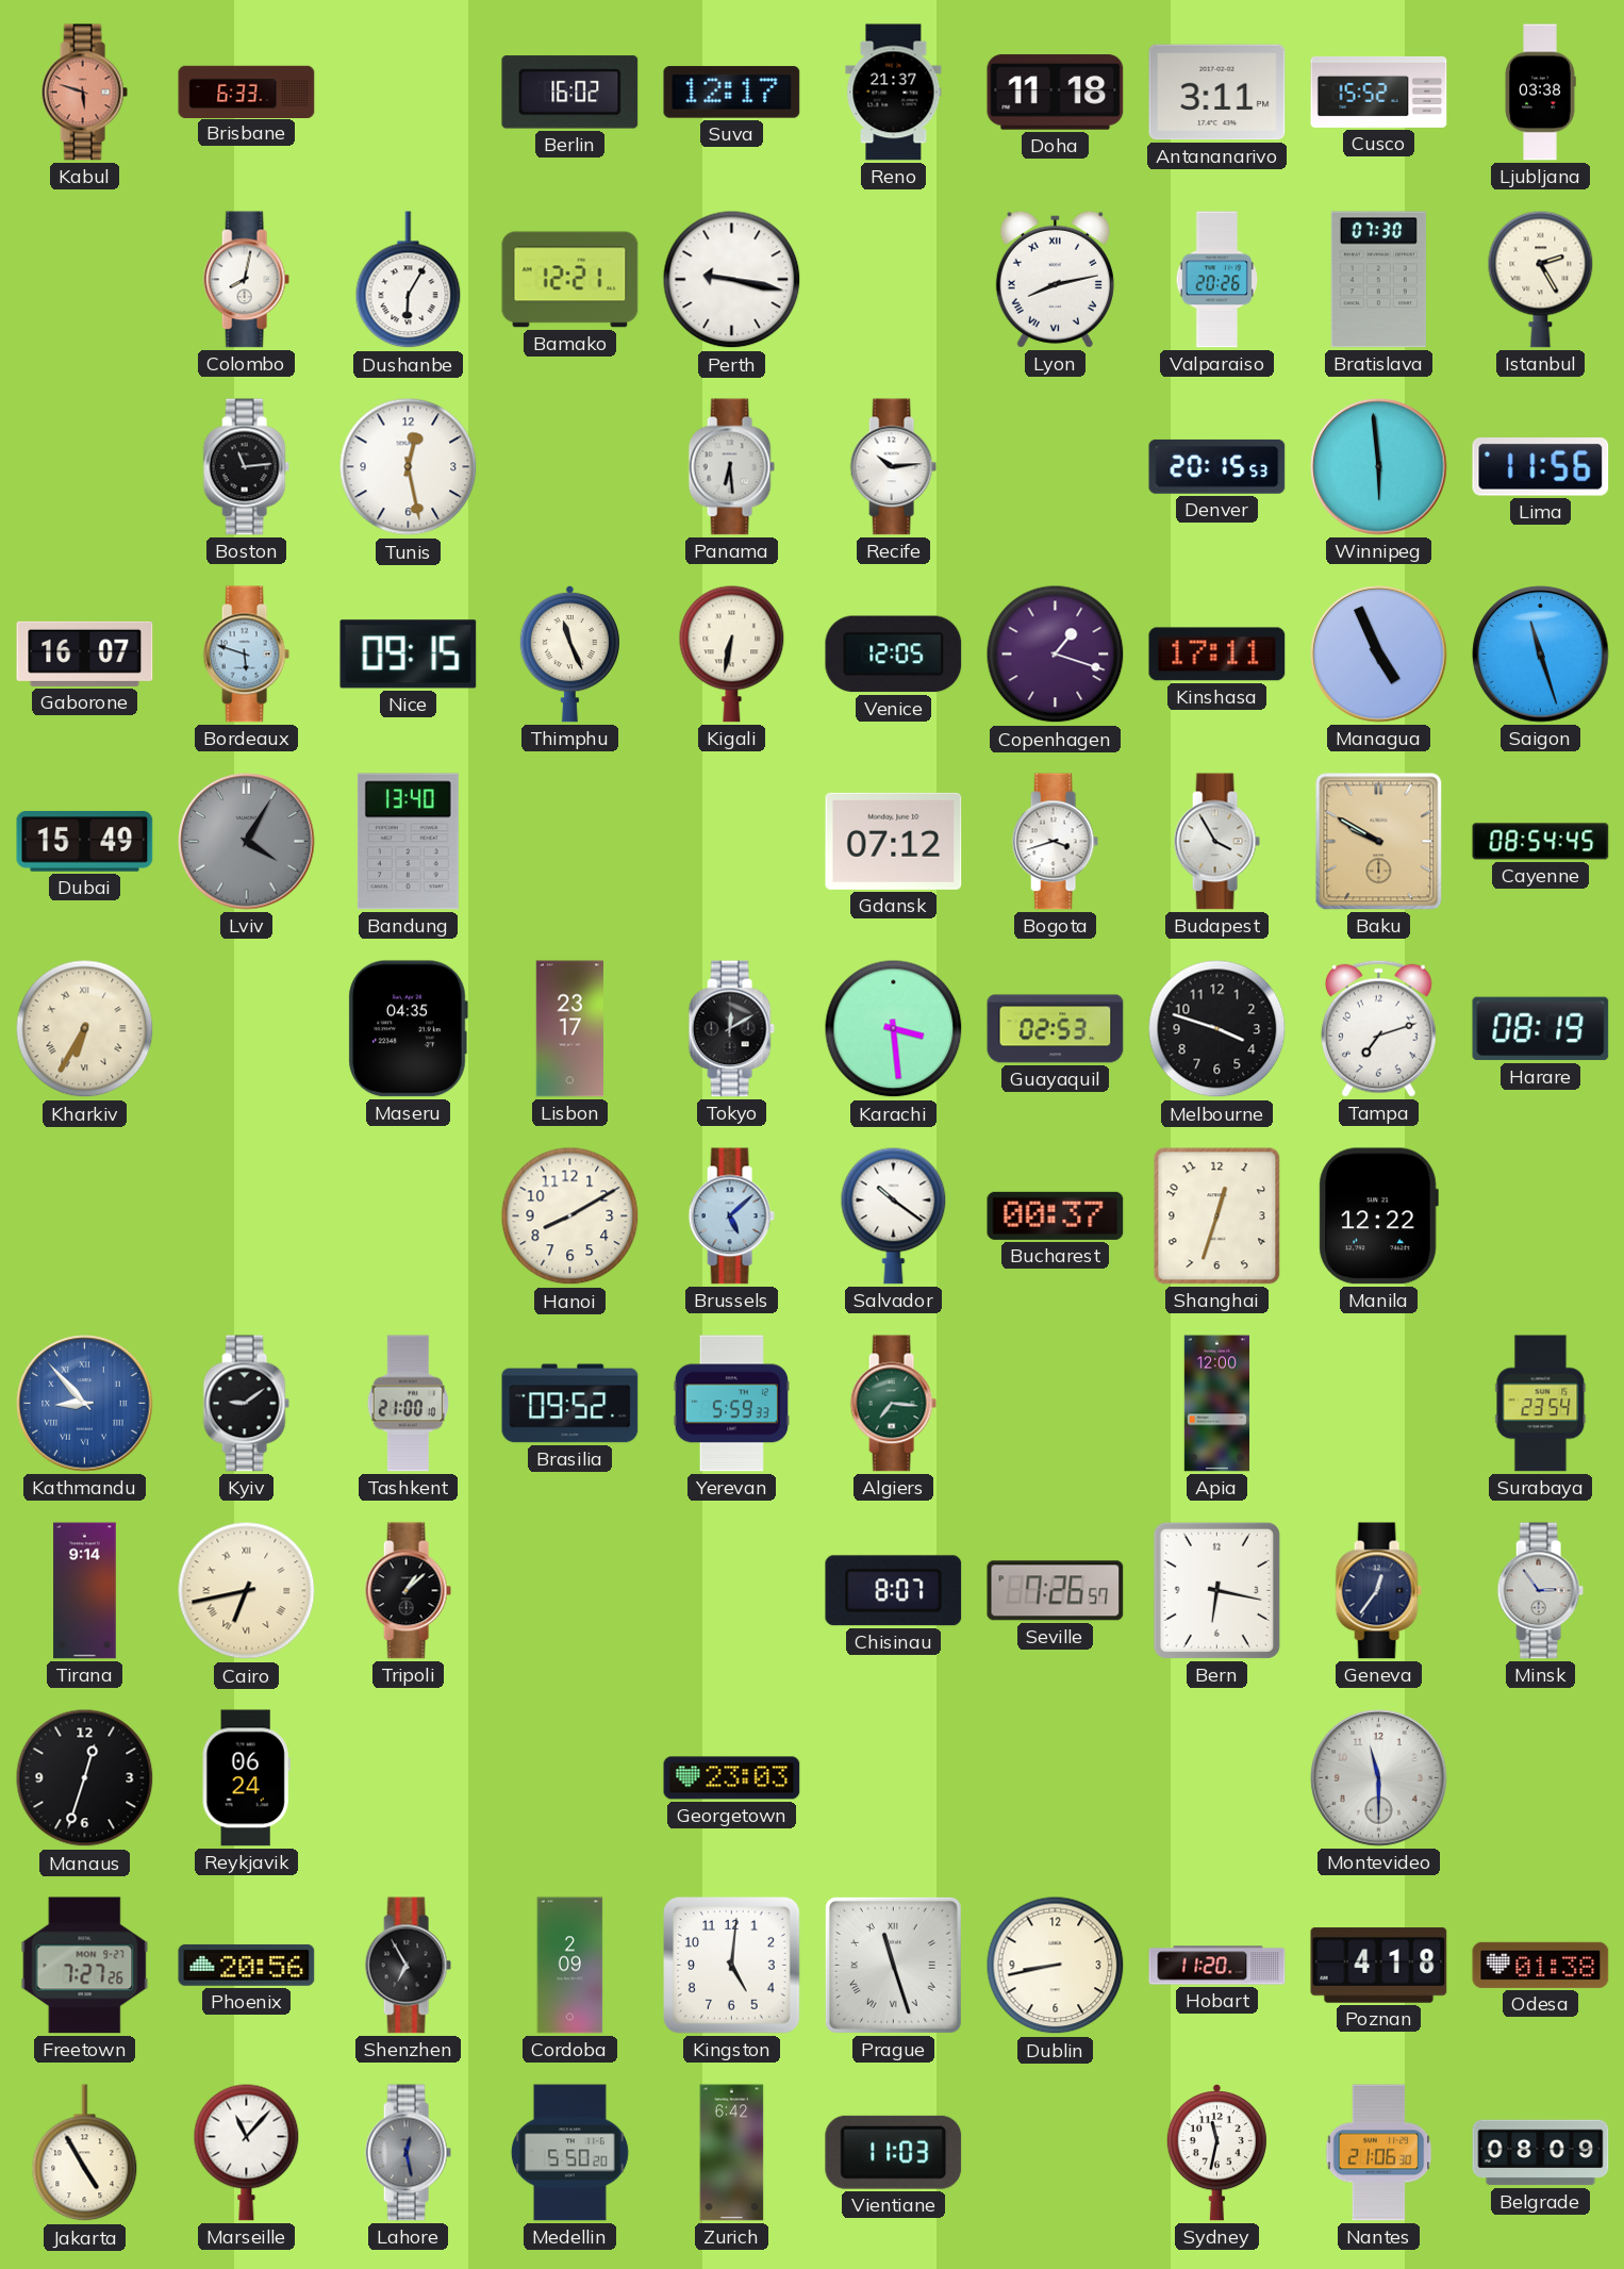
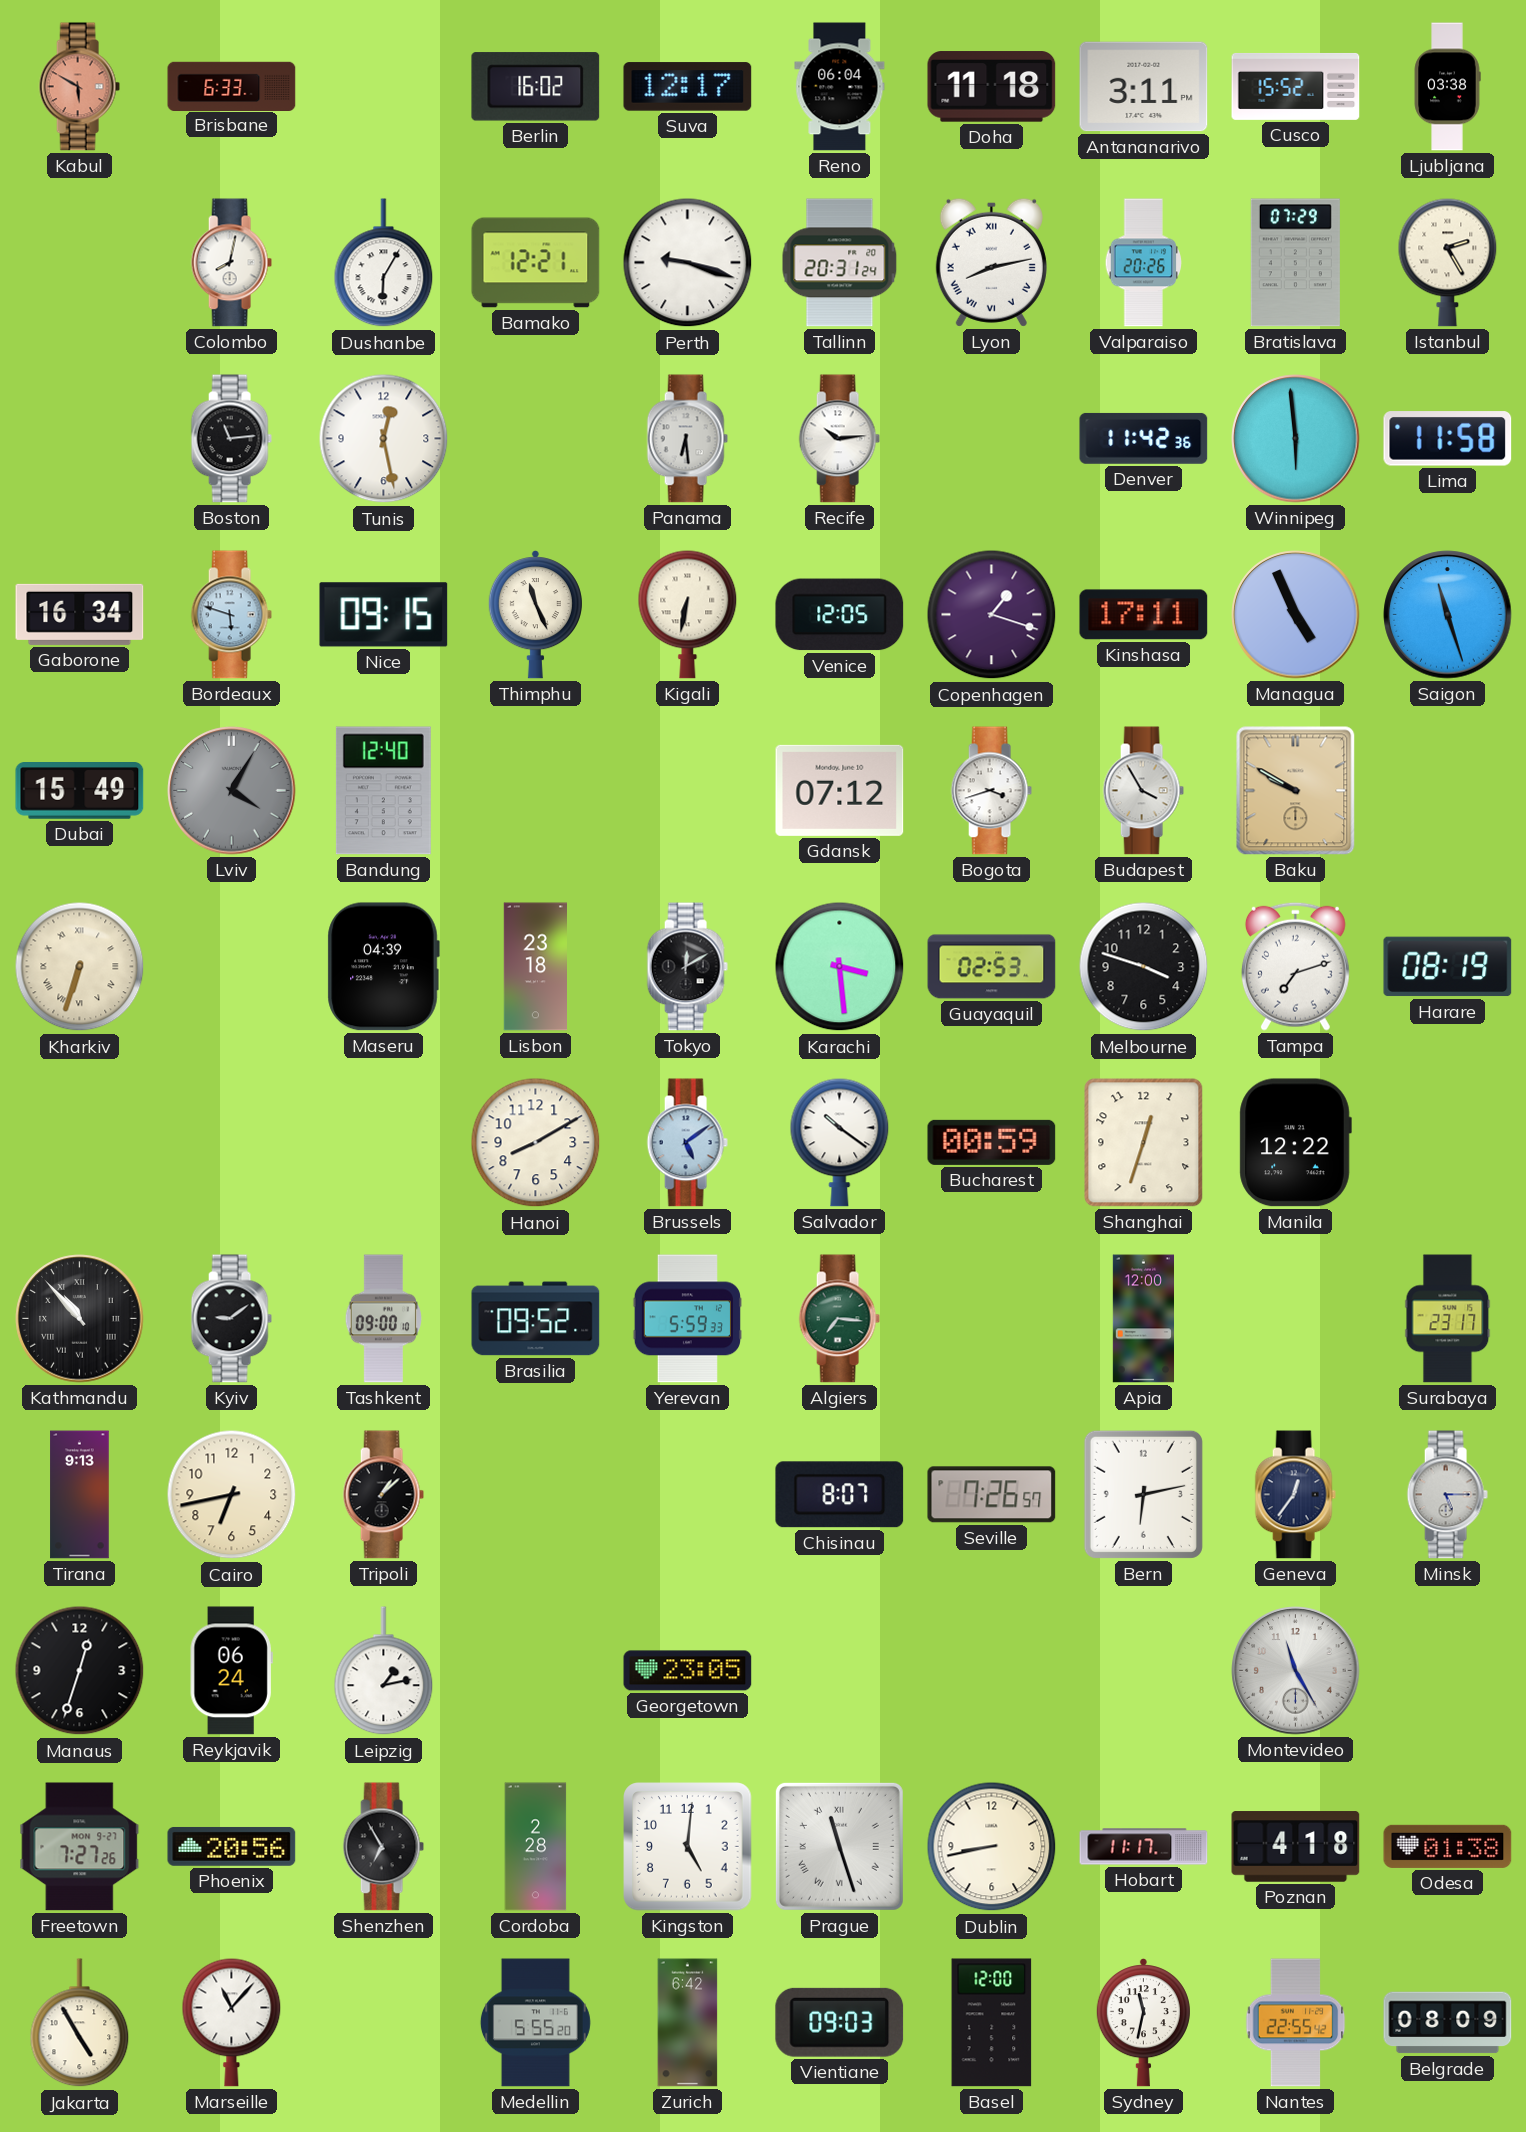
Kabul: 5:48 -> 5:50
Reno: 21:37 -> 06:04
Perth: 9:17 -> 9:18
Tallinn: none -> 20:31
Bratislava: 07:30 -> 07:29
Denver: 20:15 -> 11:42
Lima: 11:56 -> 11:58
Gaborone: 16:07 -> 16:34
Bandung: 13:40 -> 12:40
Cayenne: 08:54 -> none
Kharkiv: 6:35 -> 6:33
Maseru: 04:35 -> 04:39
Lisbon: 23:17 -> 23:18
Brussels: 5:08 -> 5:09
Bucharest: 00:37 -> 00:59
Kathmandu: 8:53 -> 10:53
Kathmandu dial: blue -> black
Tashkent: 21:00 -> 09:00
Surabaya: 23:54 -> 23:17
Tirana: 9:14 -> 9:13
Cairo numerals: Roman -> Arabic
Bern: 6:17 -> 6:13
Minsk: 2:54 -> 5:15
Leipzig: none -> 1:13
Georgetown: 23:03 -> 23:05
Montevideo: 11:30 -> 11:25
Cordoba: 2:09 -> 2:28
Hobart: 11:20 -> 11:17
Lahore: 12:28 -> none
Medellin: 5:50 -> 5:55
Vientiane: 11:03 -> 09:03
Basel: none -> 12:00
Nantes: 21:06 -> 22:55
